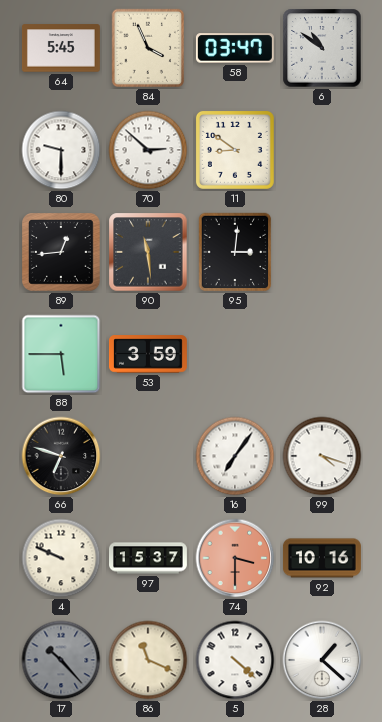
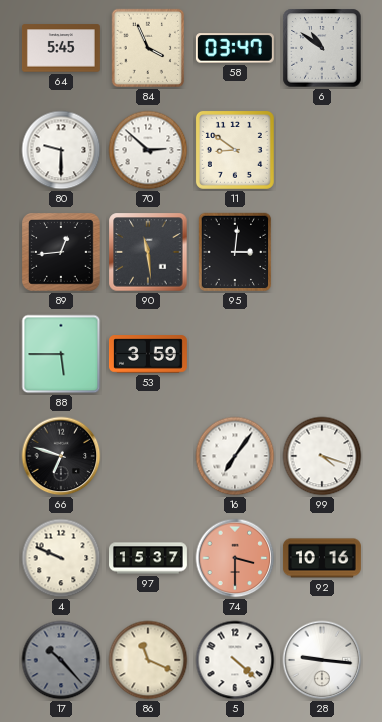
28: 1:22 -> 9:16
